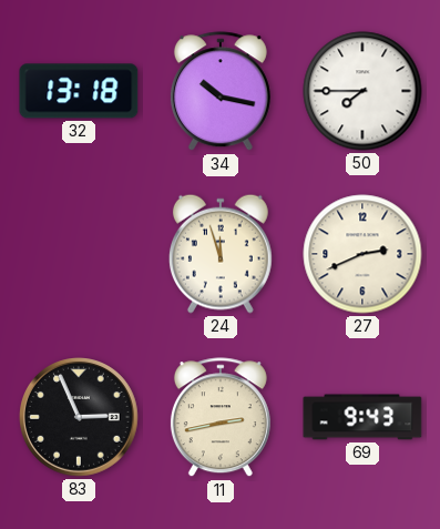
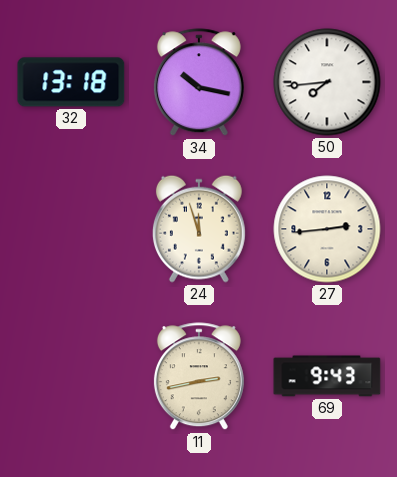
50: 7:45 -> 7:44
27: 2:41 -> 2:44
83: 2:56 -> none
